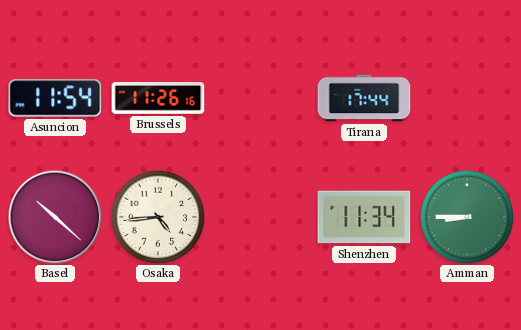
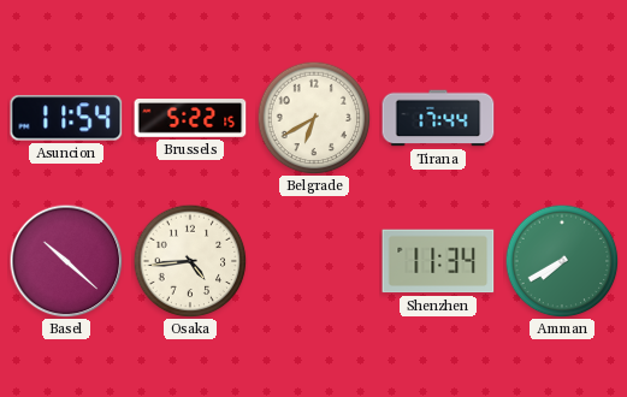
Brussels: 11:26 -> 5:22
Belgrade: none -> 6:40
Amman: 8:45 -> 7:40
